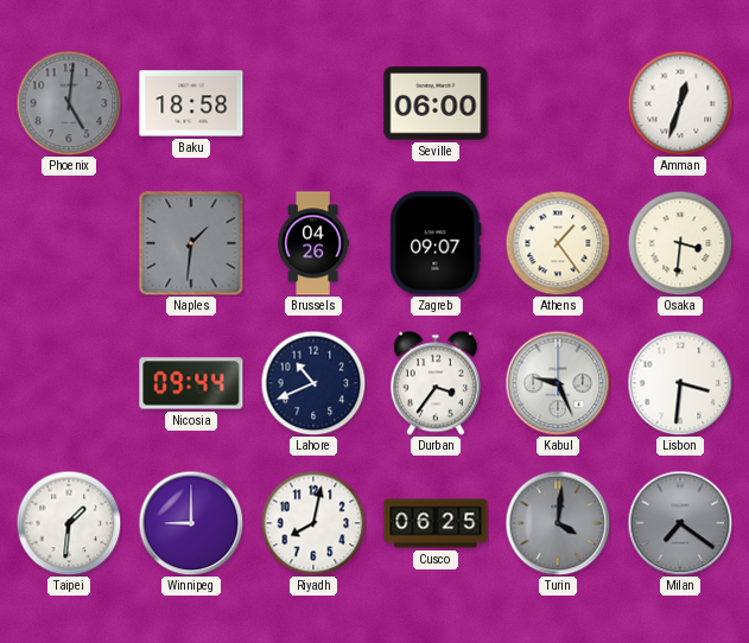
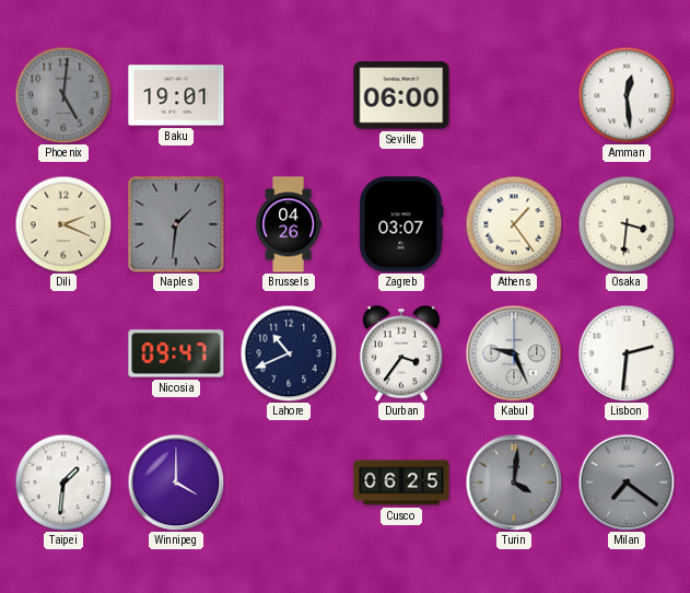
Baku: 18:58 -> 19:01
Amman: 12:33 -> 12:29
Dili: none -> 2:19
Zagreb: 09:07 -> 03:07
Nicosia: 09:44 -> 09:47
Lisbon: 3:31 -> 2:31
Winnipeg: 9:00 -> 4:00
Riyadh: 8:02 -> none
